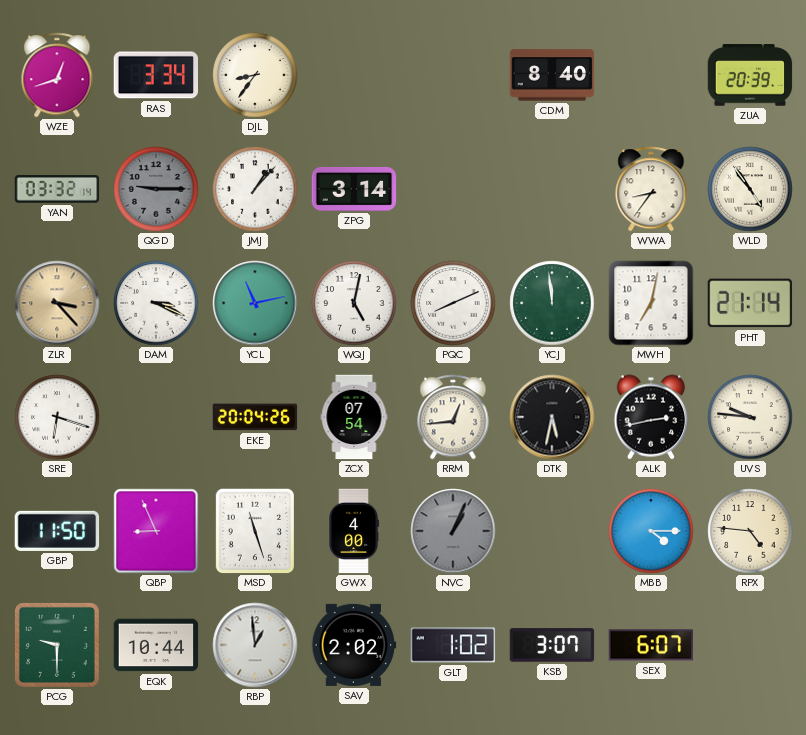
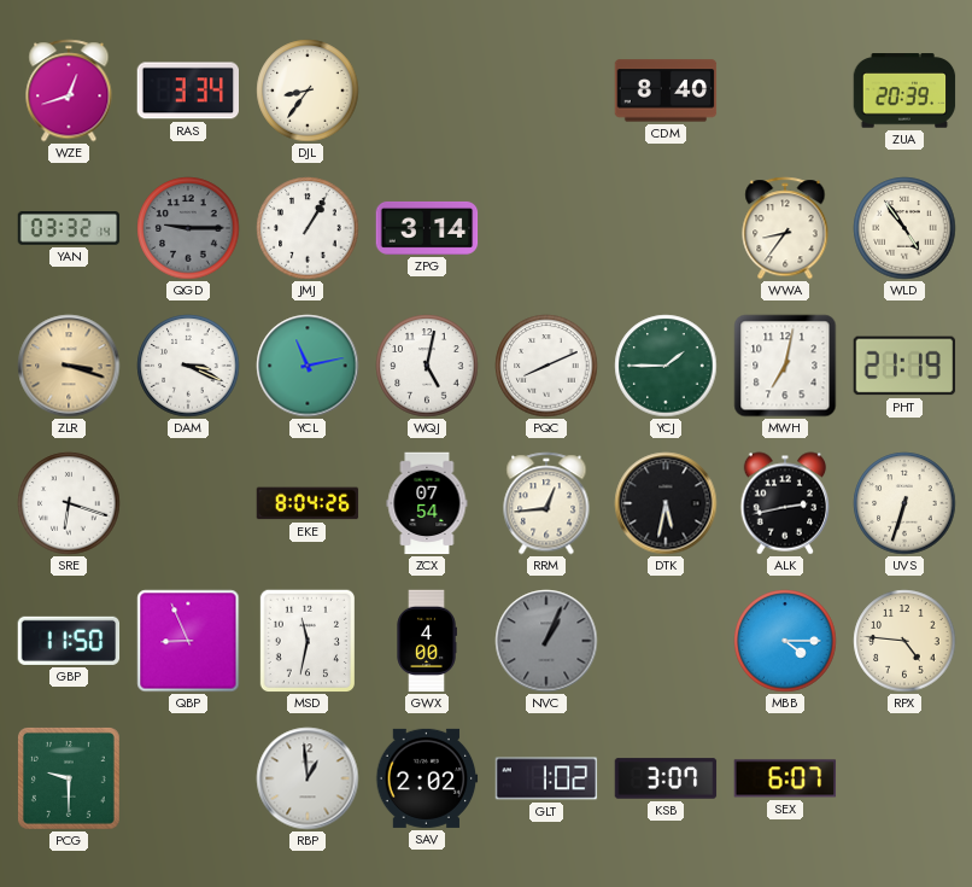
JMJ: 1:07 -> 1:05
ZLR: 3:23 -> 3:18
YCJ: 11:59 -> 1:45
PHT: 21:14 -> 21:19
EKE: 20:04 -> 8:04
UVS: 9:46 -> 6:33
MSD: 11:27 -> 11:32
EQK: 10:44 -> none
